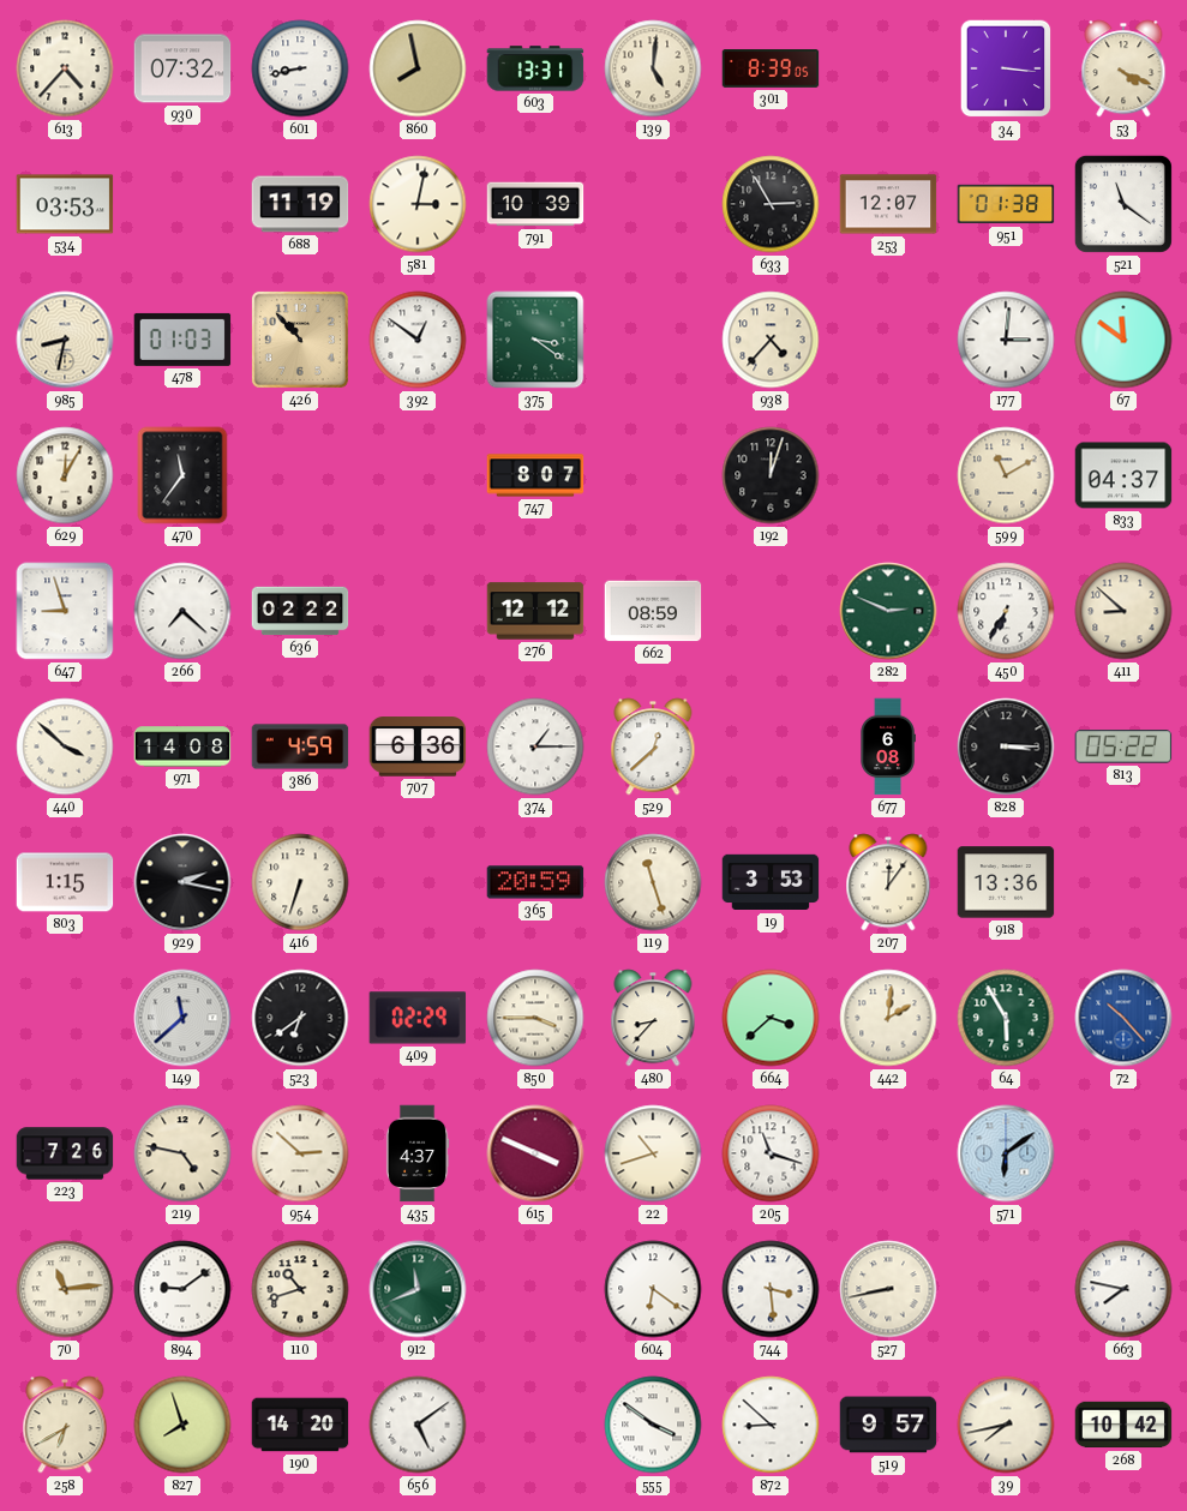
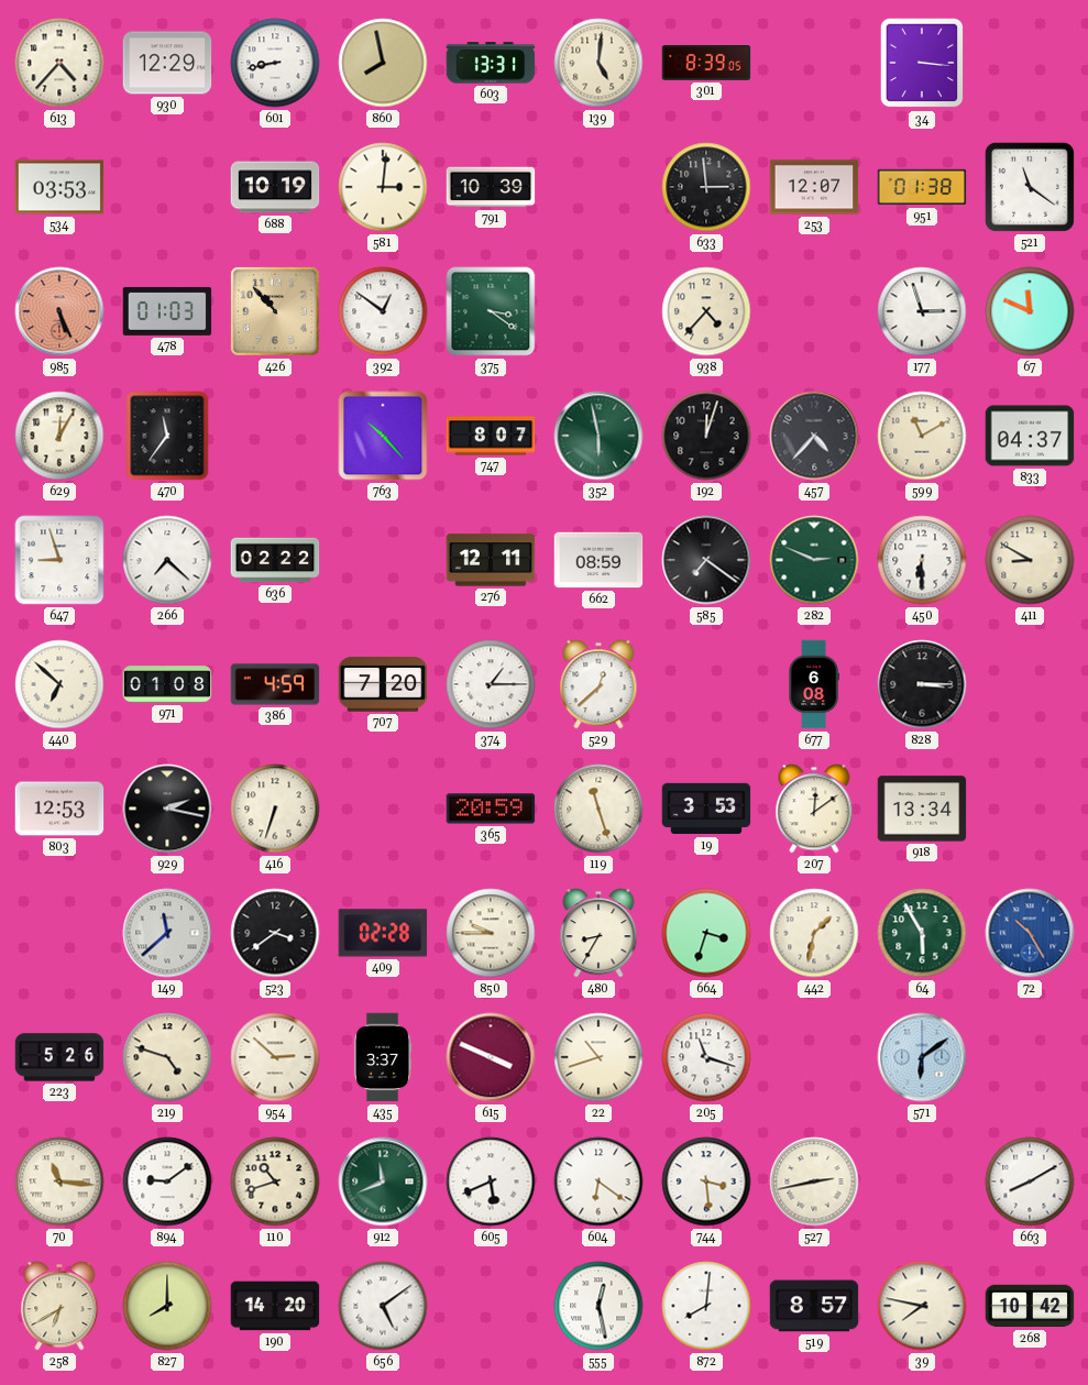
930: 07:32 -> 12:29
53: 4:19 -> none
688: 11:19 -> 10:19
581: 3:02 -> 3:01
633: 2:55 -> 2:59
985: 8:32 -> 5:26
985 dial: cream -> salmon
177: 3:01 -> 2:57
67: 11:51 -> 11:49
763: none -> 10:23
352: none -> 5:58
457: none -> 4:37
276: 12:12 -> 12:11
585: none -> 7:21
450: 6:35 -> 6:30
411: 8:52 -> 8:50
440: 3:52 -> 6:52
971: 14:08 -> 01:08
707: 6:36 -> 7:20
813: 05:22 -> none
803: 1:15 -> 12:53
207: 12:06 -> 12:09
918: 13:36 -> 13:34
523: 6:39 -> 3:39
409: 02:29 -> 02:28
850: 3:45 -> 9:45
480: 8:37 -> 8:35
664: 3:38 -> 3:33
442: 2:01 -> 1:32
72: 10:23 -> 10:25
223: 7:26 -> 5:26
219: 4:47 -> 4:48
435: 4:37 -> 3:37
70: 11:14 -> 11:16
605: none -> 5:41
527: 8:43 -> 2:43
663: 7:47 -> 8:10
827: 7:57 -> 8:00
555: 3:51 -> 12:28
872: 8:52 -> 8:01
519: 9:57 -> 8:57
39: 7:43 -> 7:47
